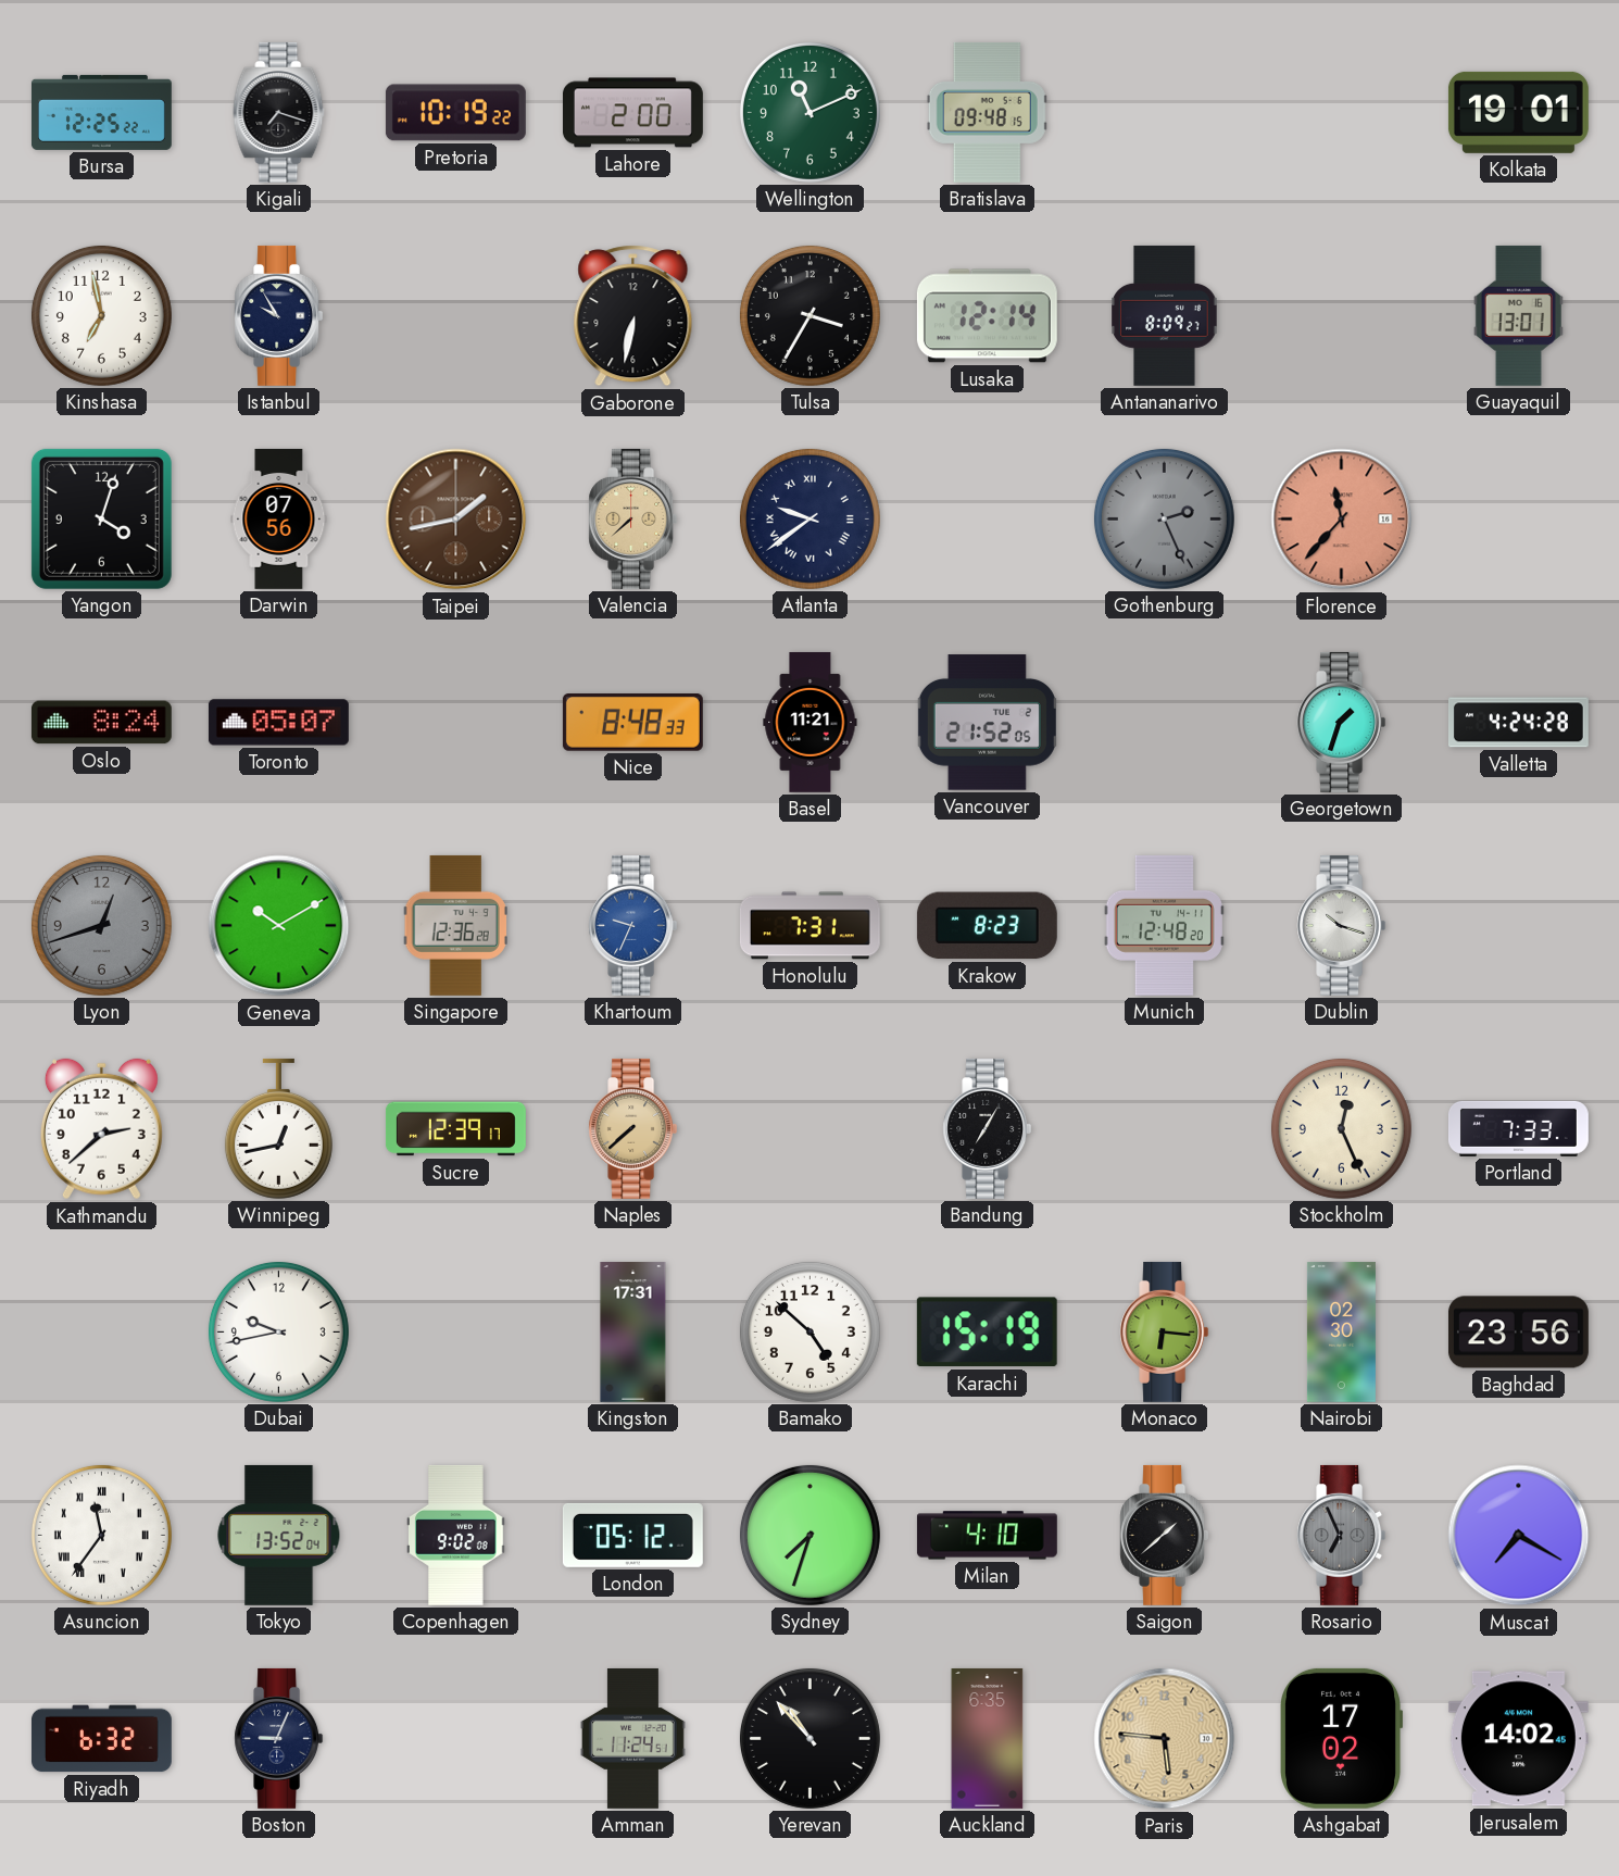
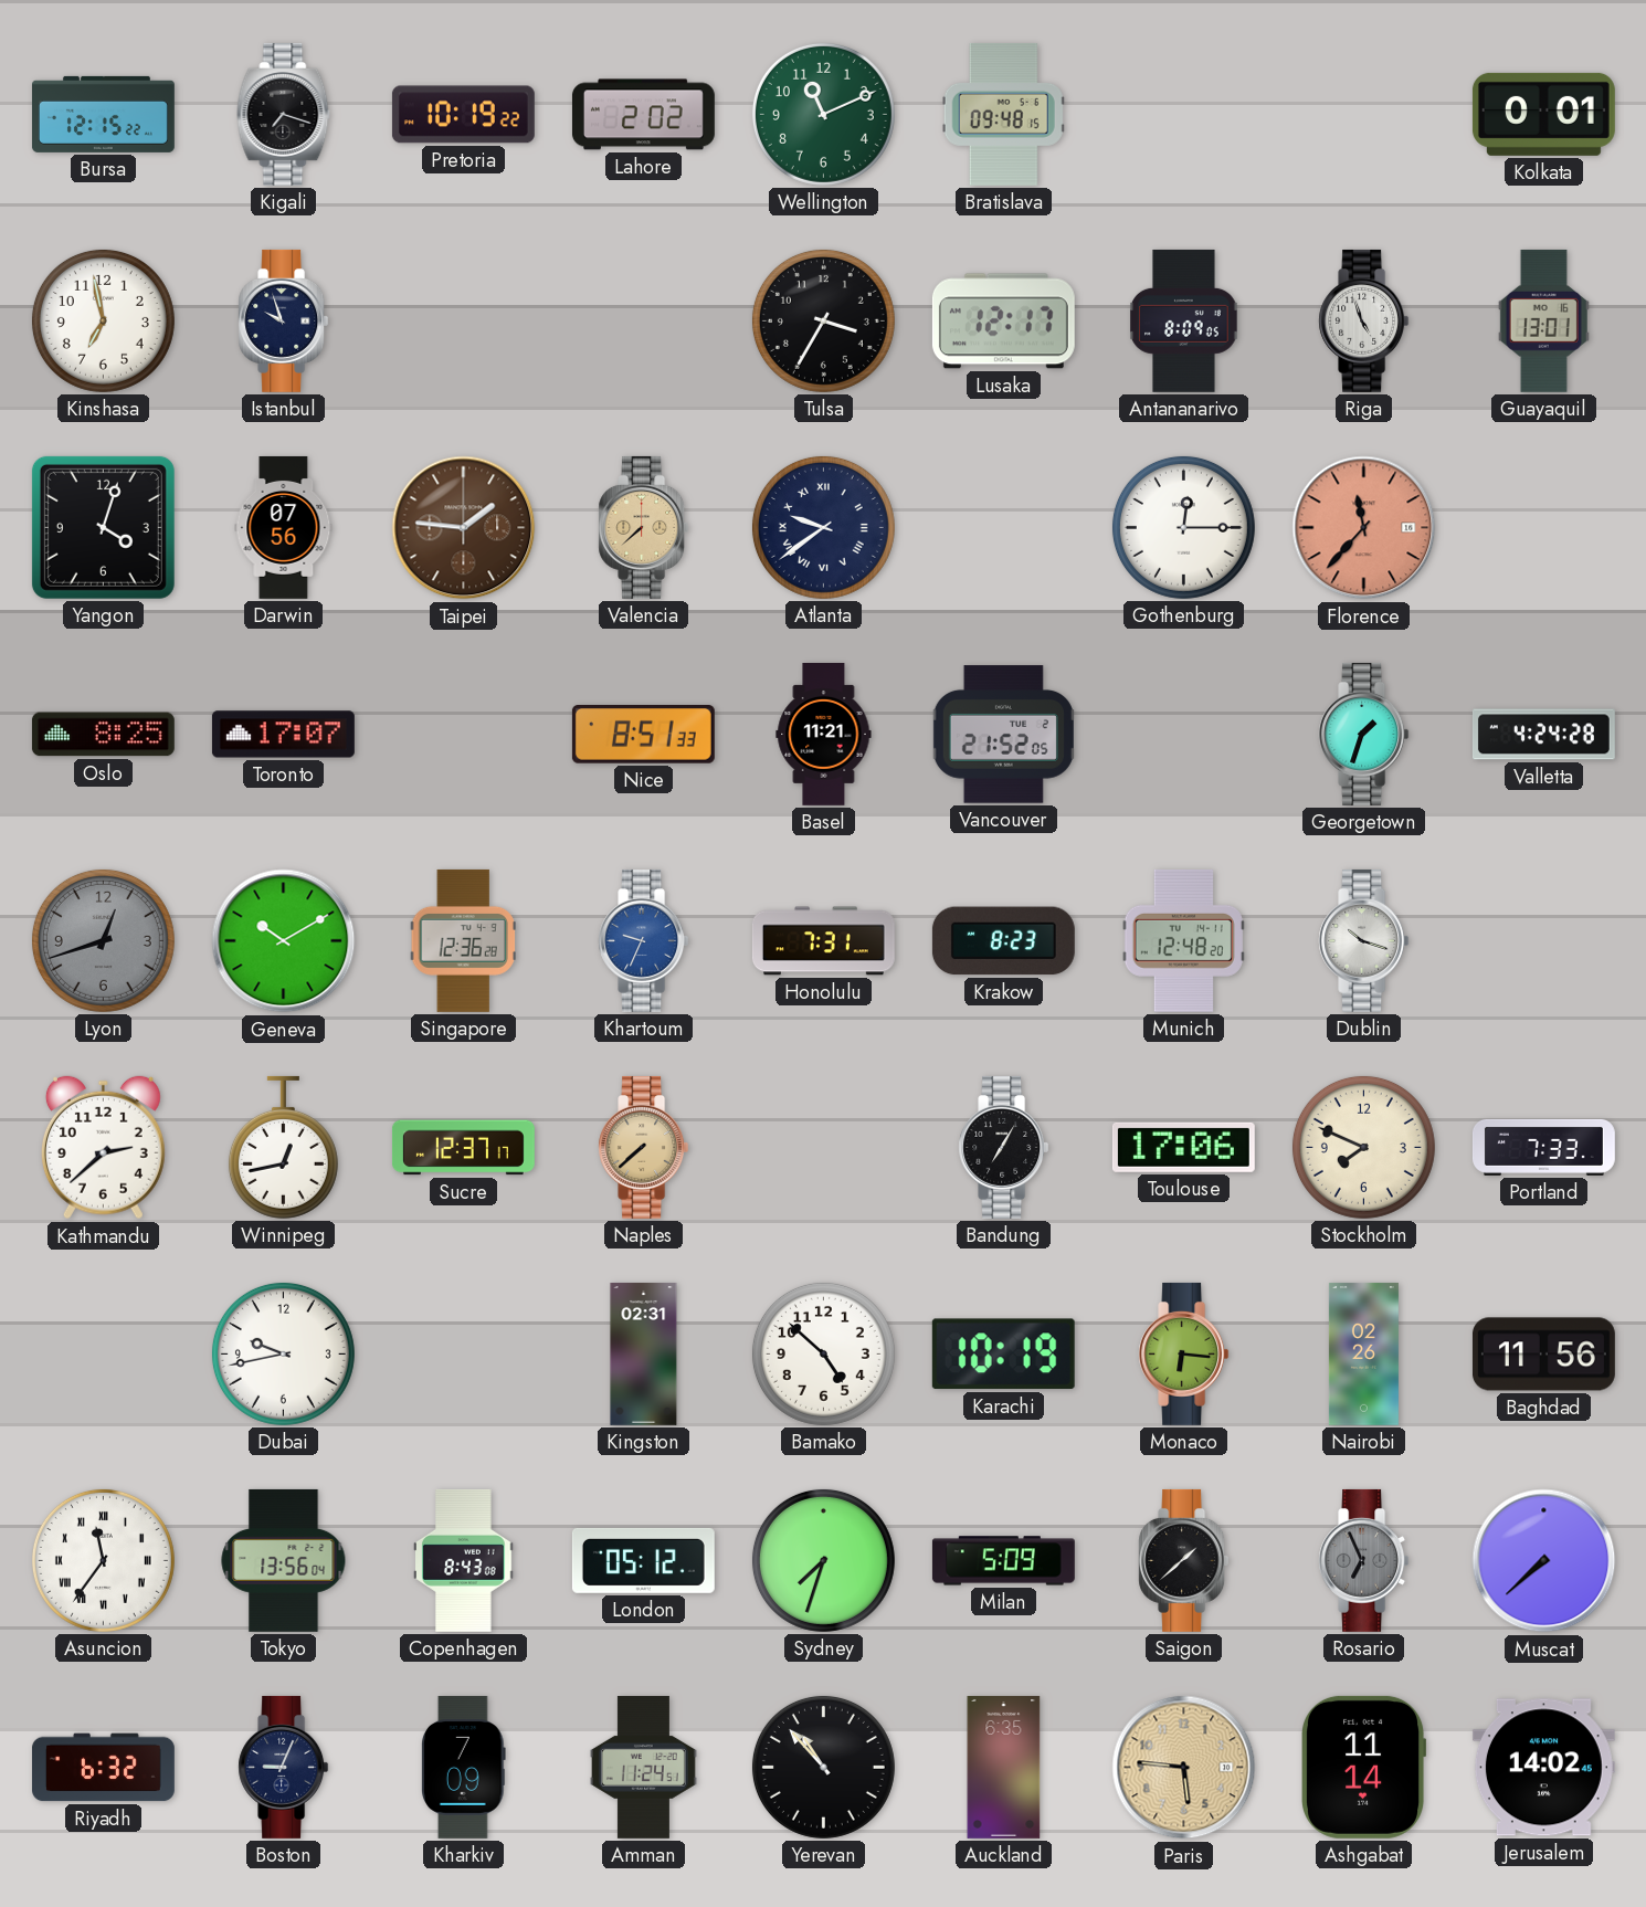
Bursa: 12:25 -> 12:15
Lahore: 2:00 -> 2:02
Kolkata: 19:01 -> 0:01
Istanbul: 9:55 -> 9:57
Gaborone: 6:32 -> none
Lusaka: 12:14 -> 12:17
Antananarivo: 8:09:27 -> 8:09:05
Riga: none -> 4:57
Taipei: 1:43 -> 1:46
Gothenburg: 2:26 -> 12:15
Gothenburg dial: grey -> white
Oslo: 8:24 -> 8:25
Toronto: 05:07 -> 17:07
Nice: 8:48 -> 8:51
Sucre: 12:39 -> 12:37
Toulouse: none -> 17:06
Stockholm: 12:26 -> 7:49
Kingston: 17:31 -> 02:31
Karachi: 15:19 -> 10:19
Nairobi: 02:30 -> 02:26
Baghdad: 23:56 -> 11:56
Tokyo: 13:52 -> 13:56
Copenhagen: 9:02 -> 8:43
Milan: 4:10 -> 5:09
Muscat: 7:20 -> 7:38
Kharkiv: none -> 7:09
Ashgabat: 17:02 -> 11:14
